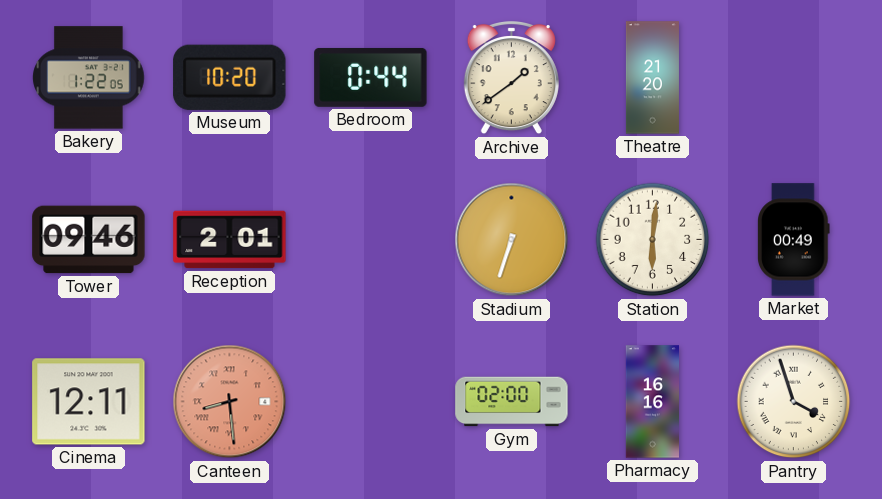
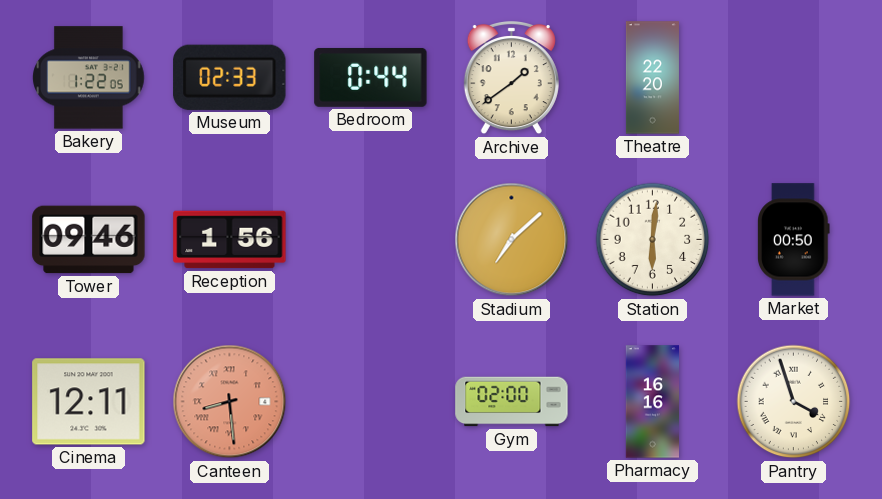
Museum: 10:20 -> 02:33
Theatre: 21:20 -> 22:20
Reception: 2:01 -> 1:56
Stadium: 6:33 -> 7:08
Market: 00:49 -> 00:50
